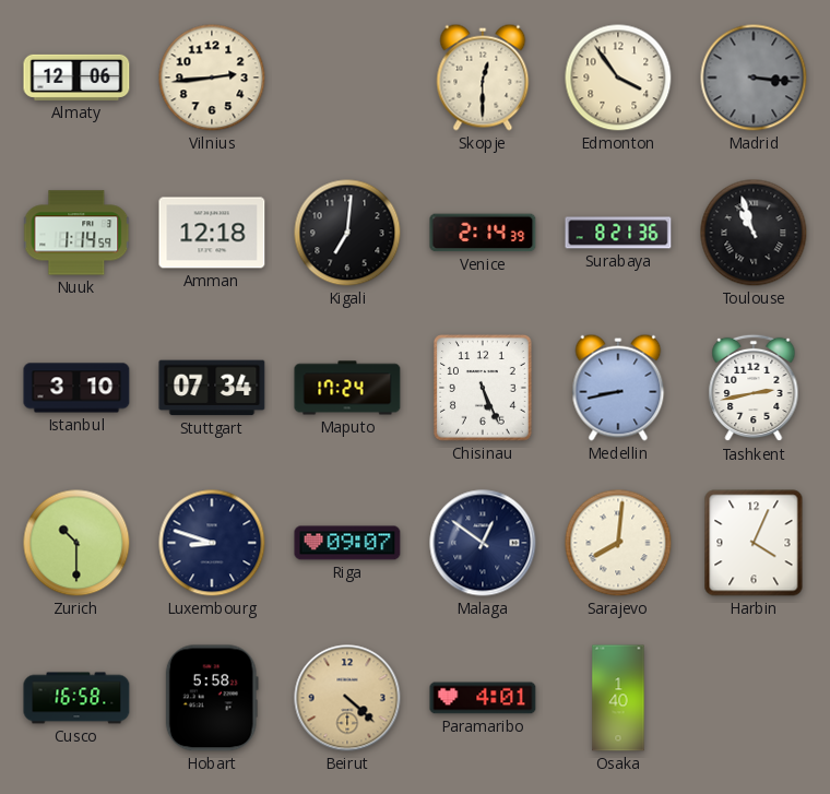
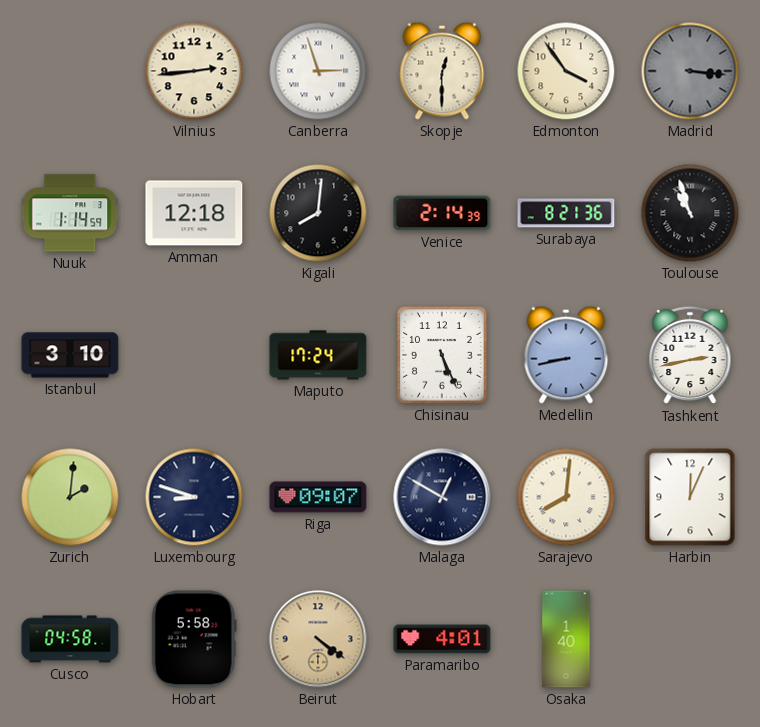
Almaty: 12:06 -> none
Canberra: none -> 2:57
Kigali: 7:01 -> 8:01
Stuttgart: 07:34 -> none
Zurich: 10:30 -> 2:01
Malaga: 12:51 -> 12:50
Harbin: 4:04 -> 12:04
Cusco: 16:58 -> 04:58
Beirut: 4:22 -> 4:21
